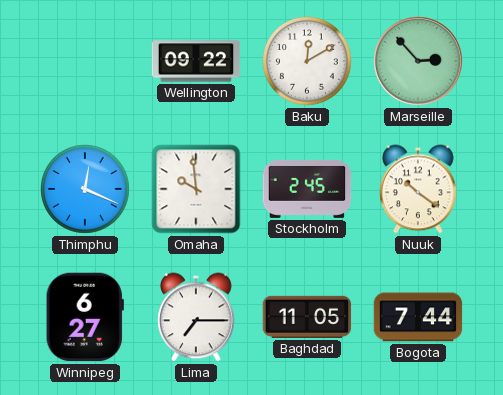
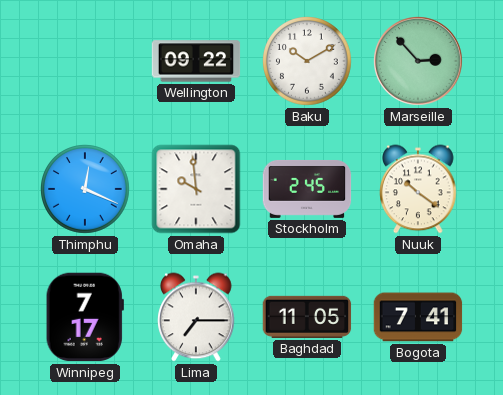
Baku: 12:10 -> 10:10
Winnipeg: 6:27 -> 7:17
Bogota: 7:44 -> 7:41
